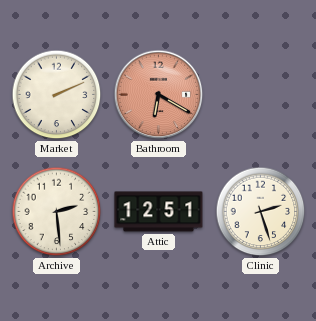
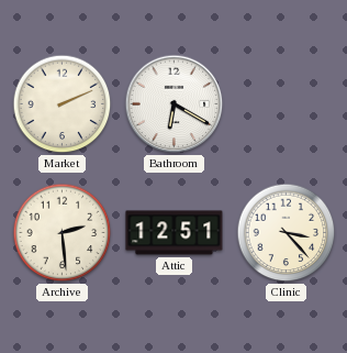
Bathroom dial: salmon -> white
Clinic: 2:27 -> 3:23
